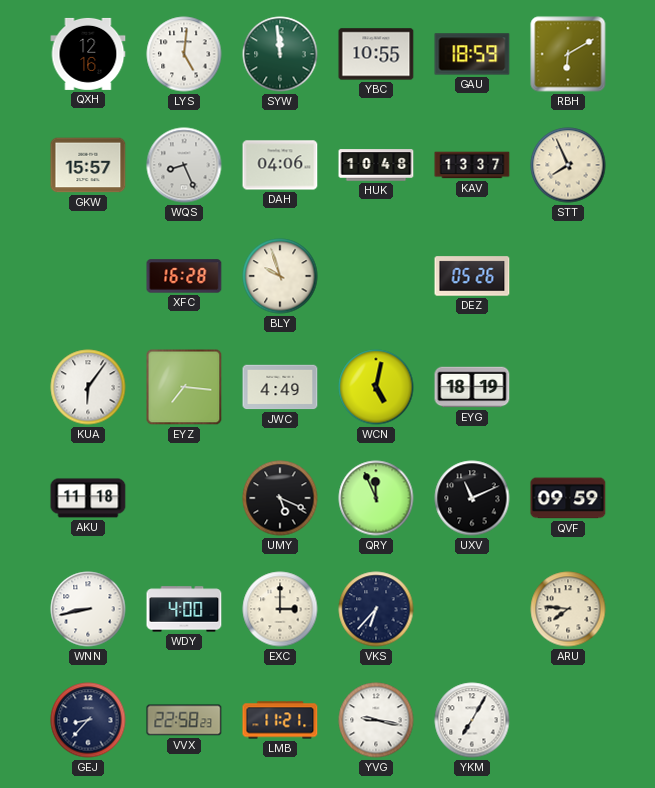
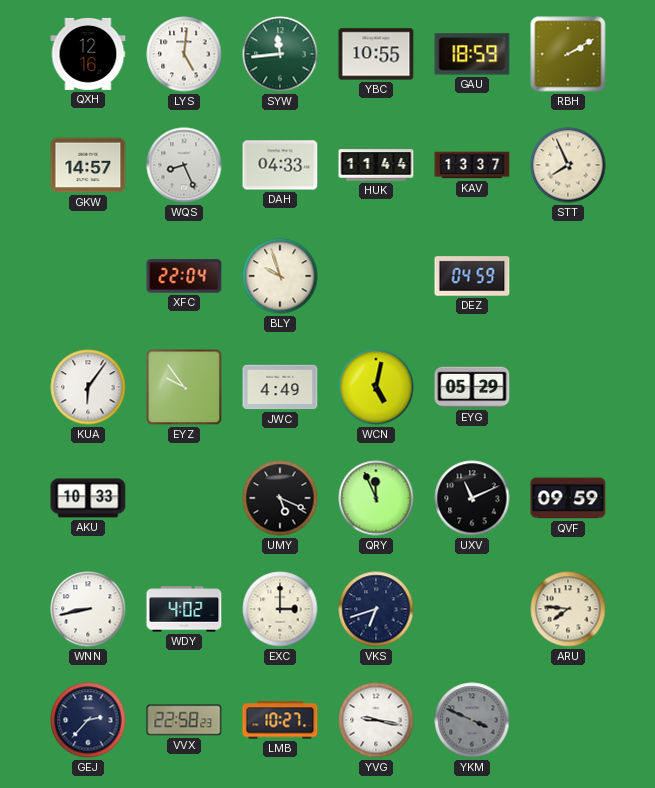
SYW: 11:59 -> 11:44
RBH: 6:10 -> 2:10
GKW: 15:57 -> 14:57
DAH: 04:06 -> 04:33
HUK: 10:48 -> 11:44
XFC: 16:28 -> 22:04
DEZ: 05:26 -> 04:59
EYZ: 7:16 -> 9:54
EYG: 18:19 -> 05:29
AKU: 11:18 -> 10:33
WDY: 4:00 -> 4:02
VKS: 6:37 -> 6:42
GEJ: 8:37 -> 2:37
LMB: 11:21 -> 10:27
YKM: 7:05 -> 3:49
YKM dial: white -> grey
